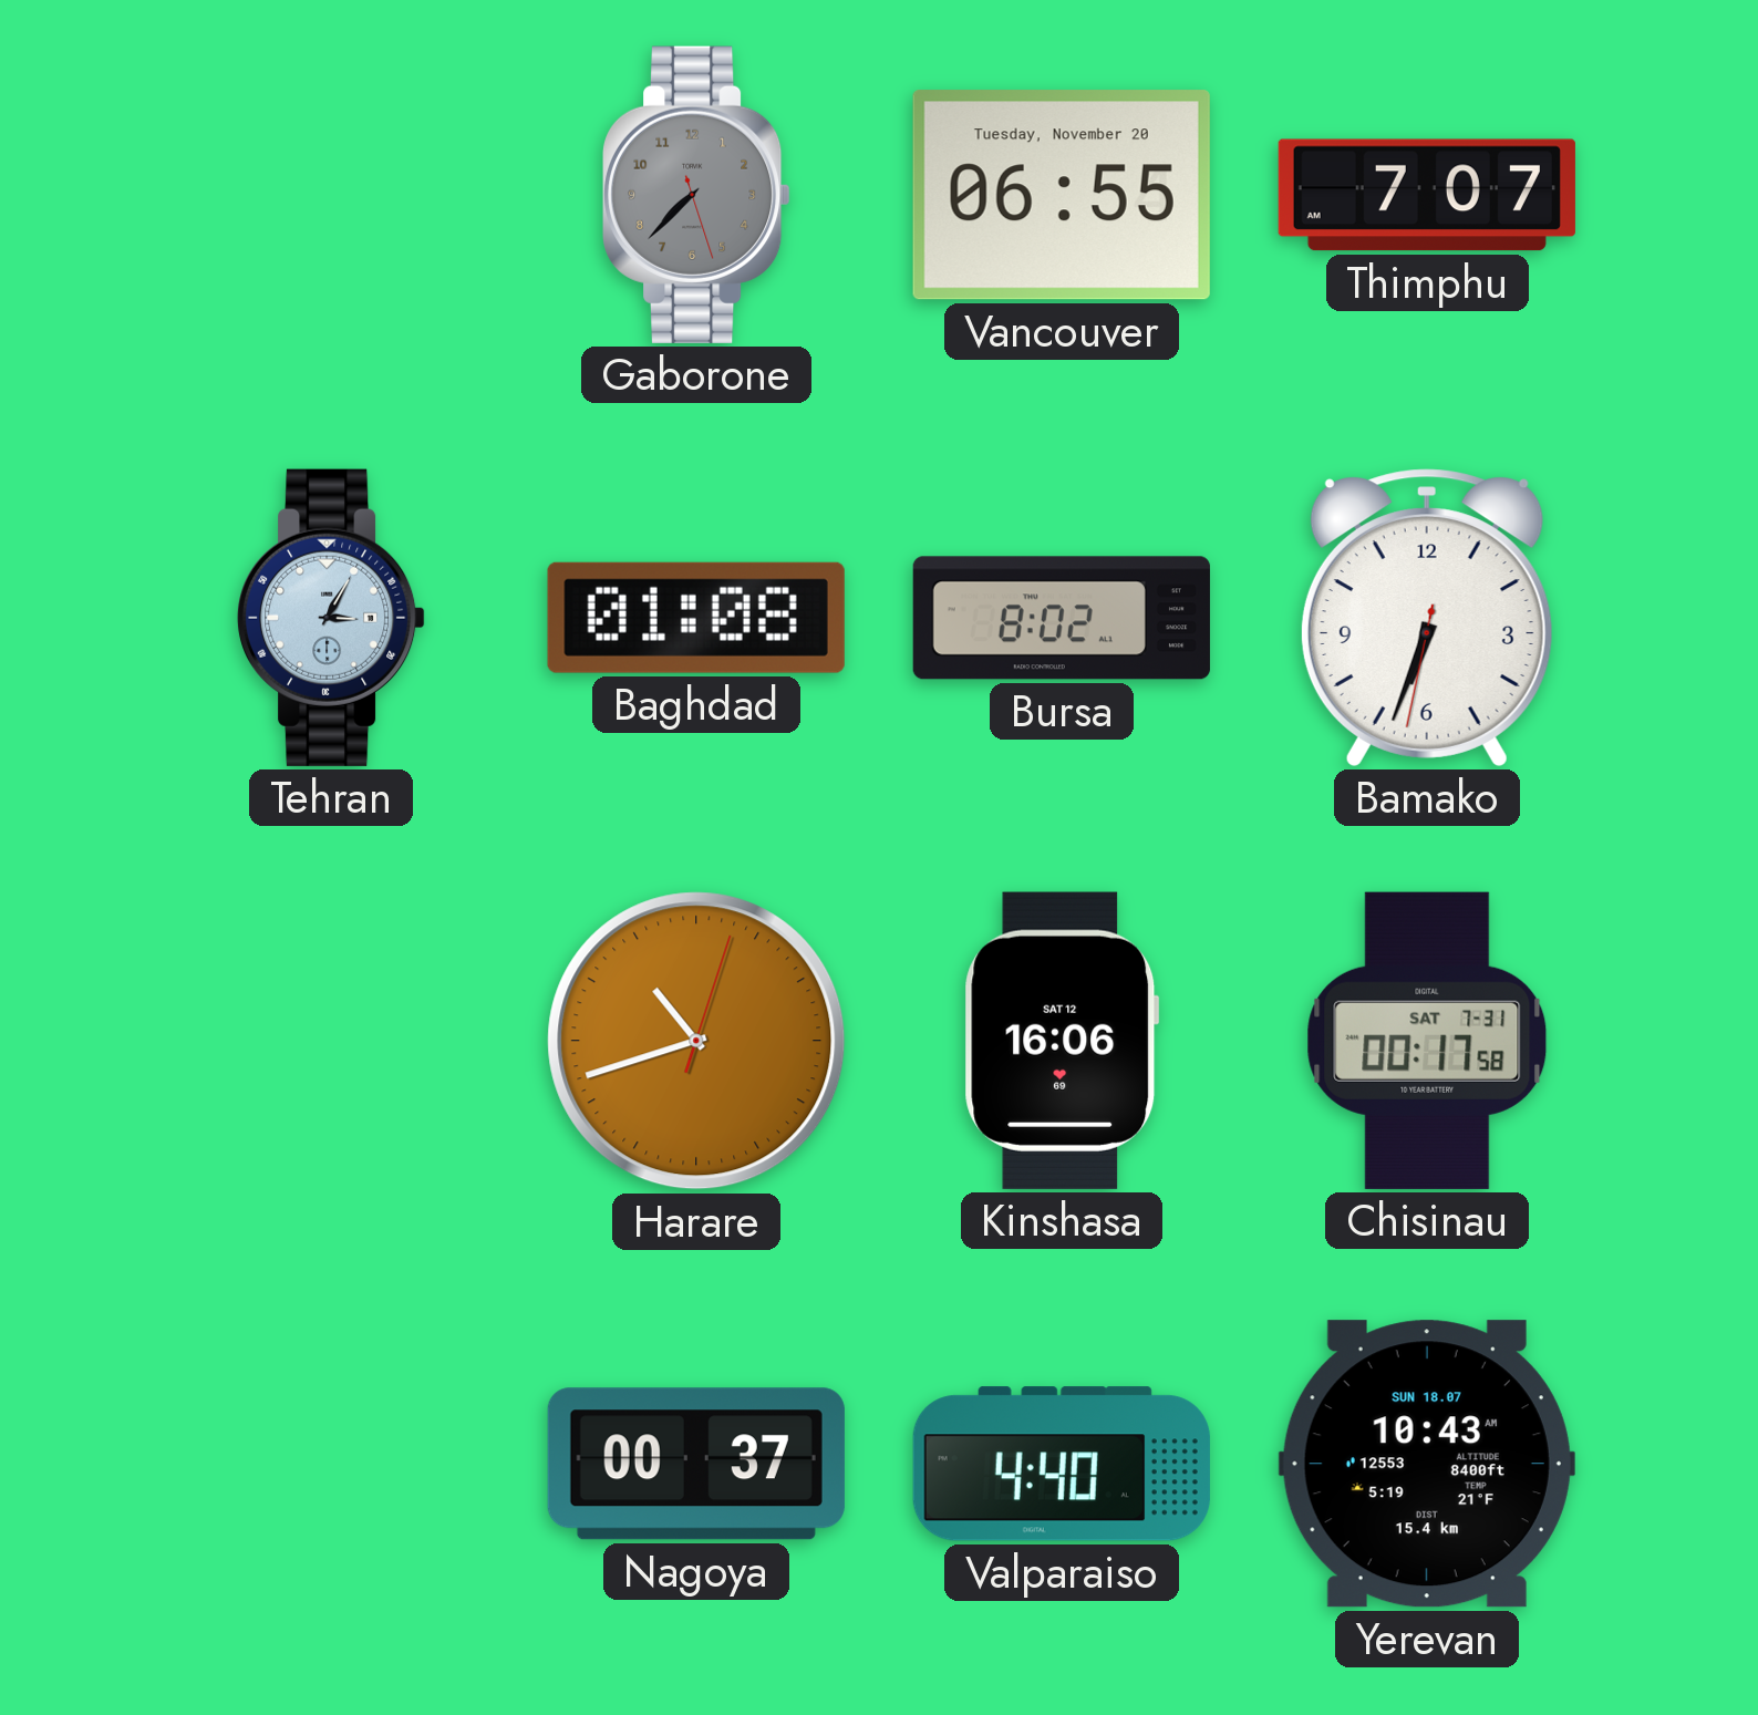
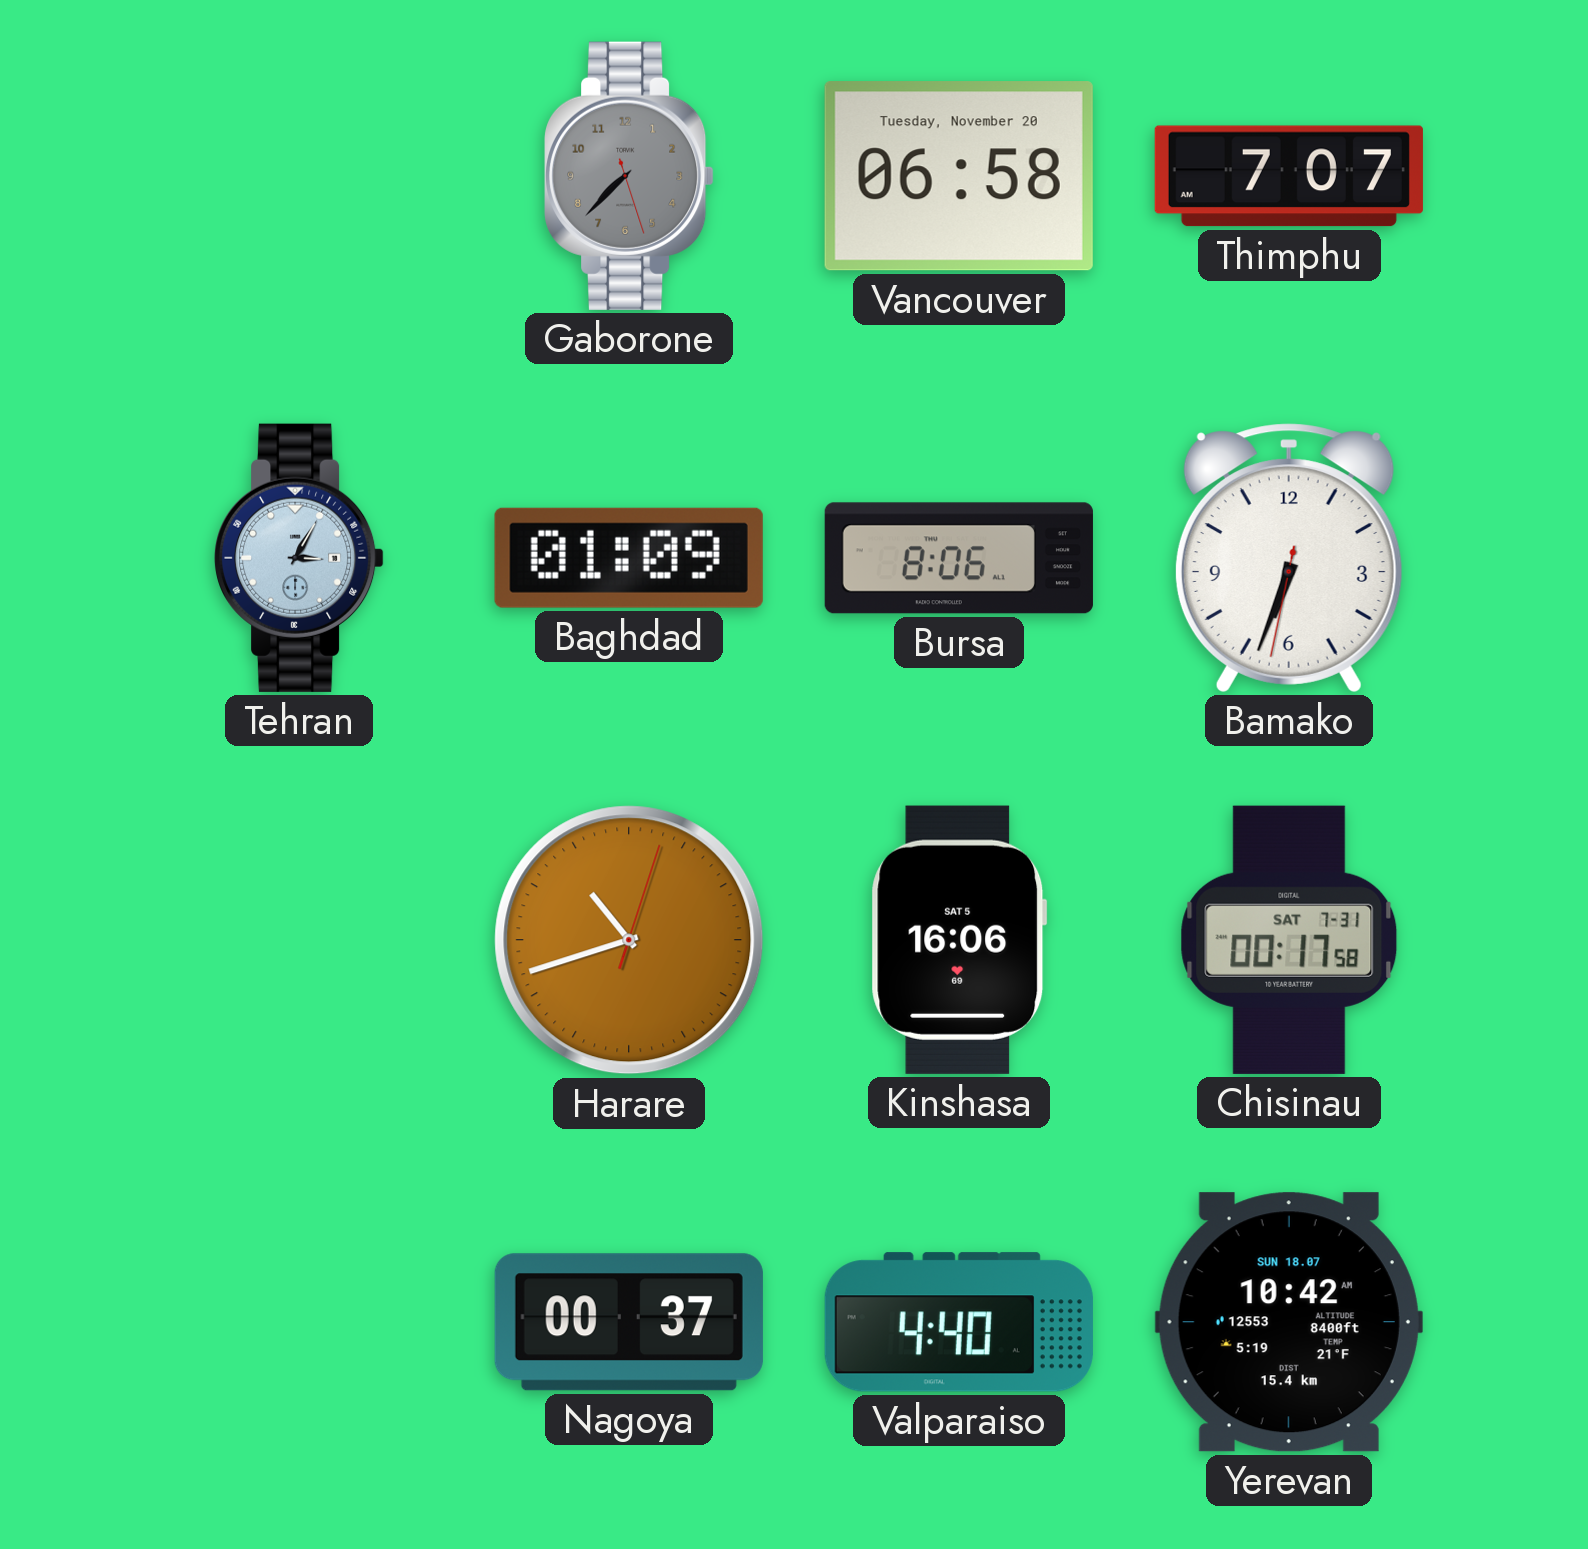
Vancouver: 06:55 -> 06:58
Baghdad: 01:08 -> 01:09
Bursa: 8:02 -> 8:06
Kinshasa date: SAT 12 -> SAT 5
Yerevan: 10:43 -> 10:42
